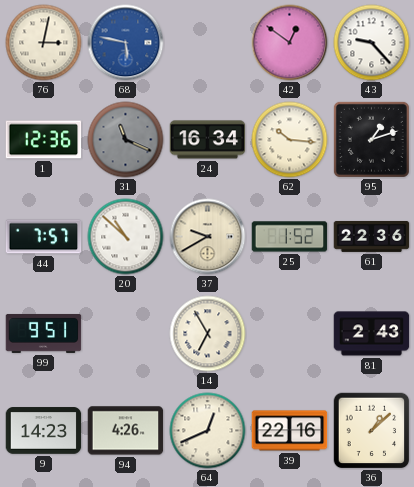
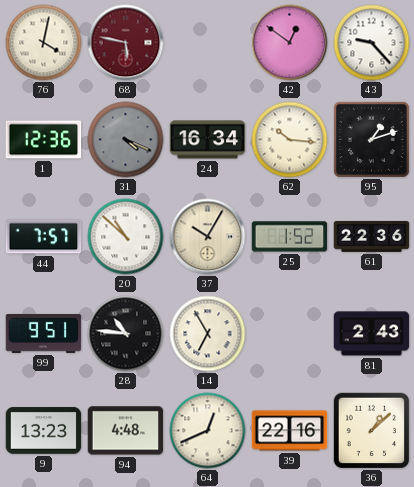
76: 3:02 -> 4:02
68 dial: blue -> burgundy
31: 11:19 -> 4:19
37: 9:40 -> 10:05
28: none -> 10:46
9: 14:23 -> 13:23
94: 4:26 -> 4:48
